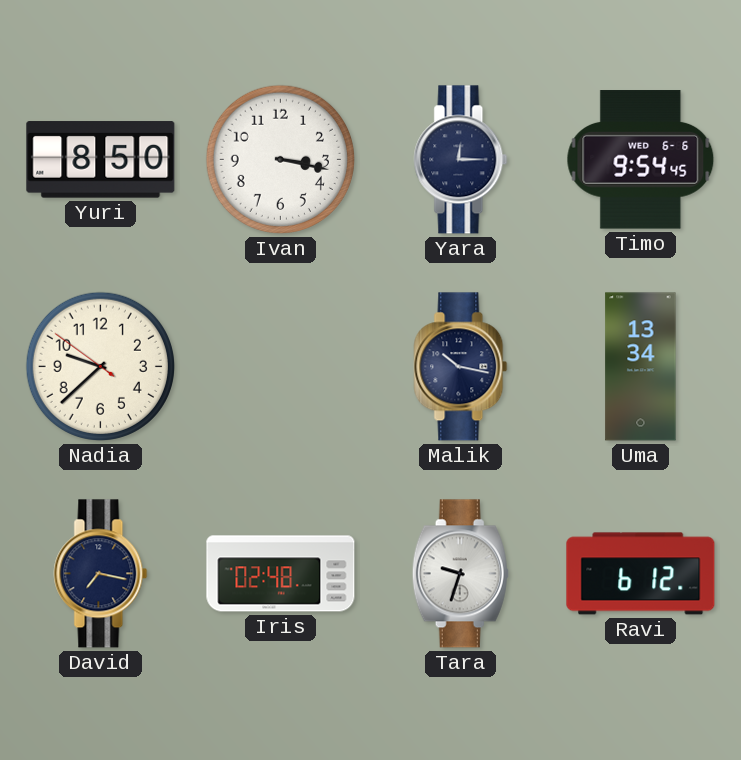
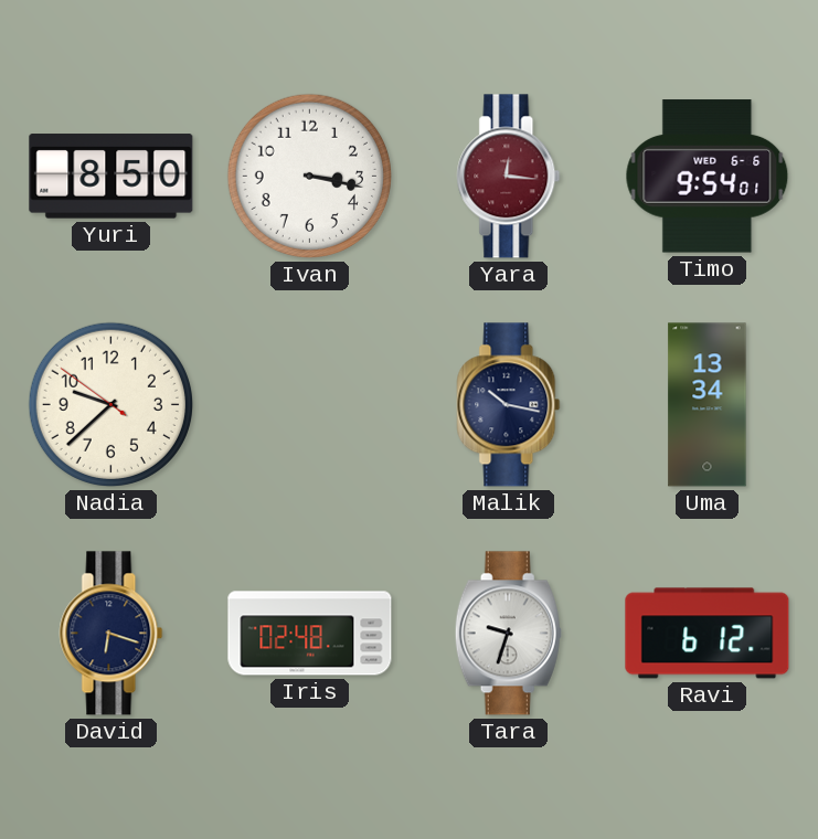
Yara: 12:15 -> 12:16
Yara dial: navy -> burgundy
Timo: 9:54:45 -> 9:54:01
David: 7:17 -> 6:18
